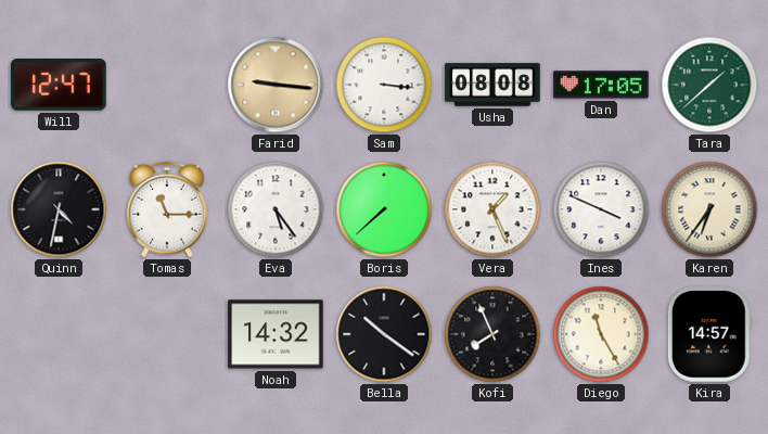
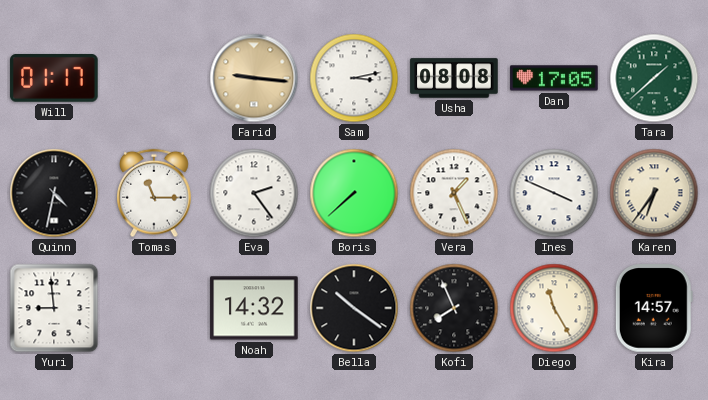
Will: 12:47 -> 01:17
Sam: 3:16 -> 3:13
Eva: 5:24 -> 2:24
Yuri: none -> 8:59
